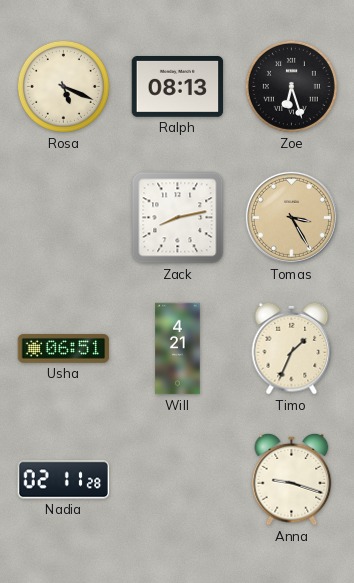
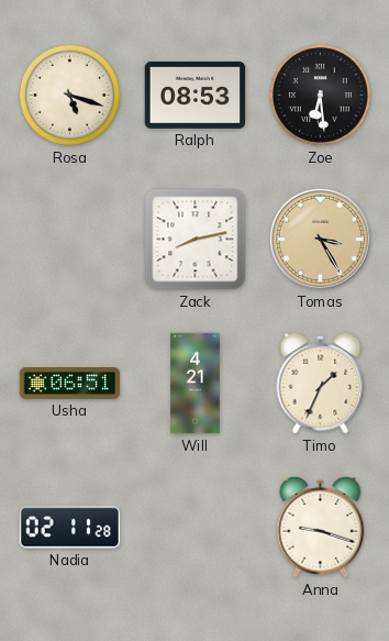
Rosa: 5:19 -> 5:18
Ralph: 08:13 -> 08:53
Zoe: 6:27 -> 6:29
